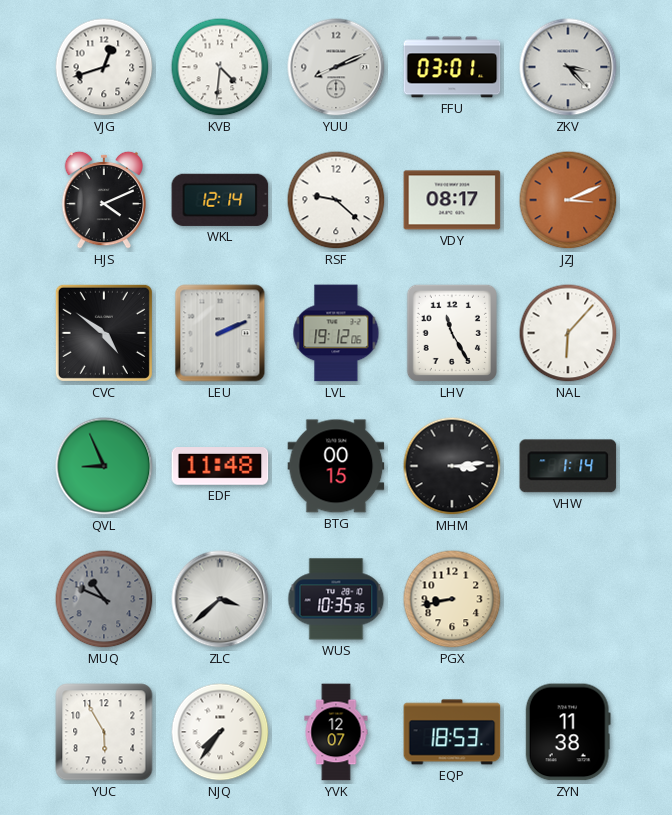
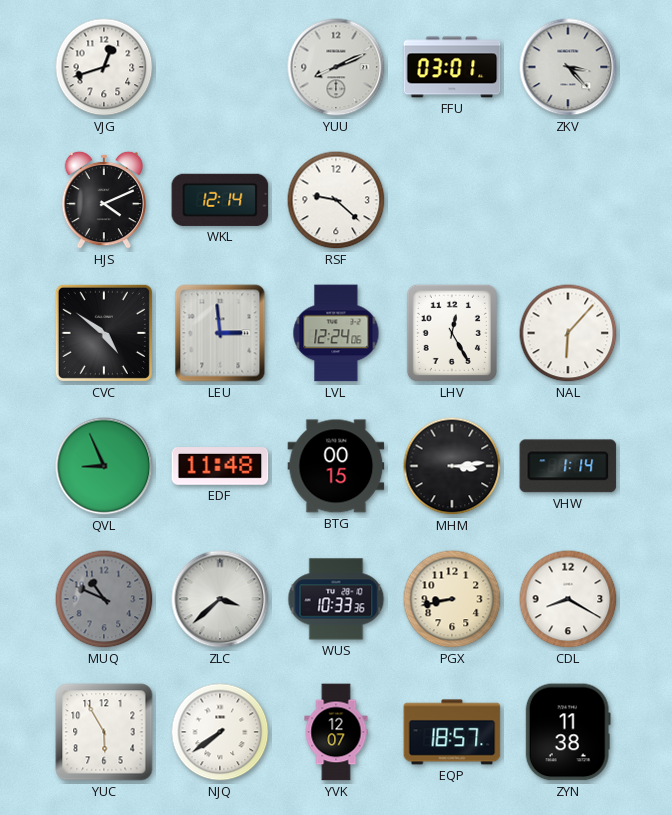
KVB: 4:31 -> none
VDY: 08:17 -> none
JZJ: 3:11 -> none
LEU: 2:11 -> 2:59
LVL: 19:12 -> 12:24
LHV: 11:25 -> 12:25
WUS: 10:35 -> 10:33
CDL: none -> 8:20
NJQ: 7:36 -> 7:39
EQP: 18:53 -> 18:57
